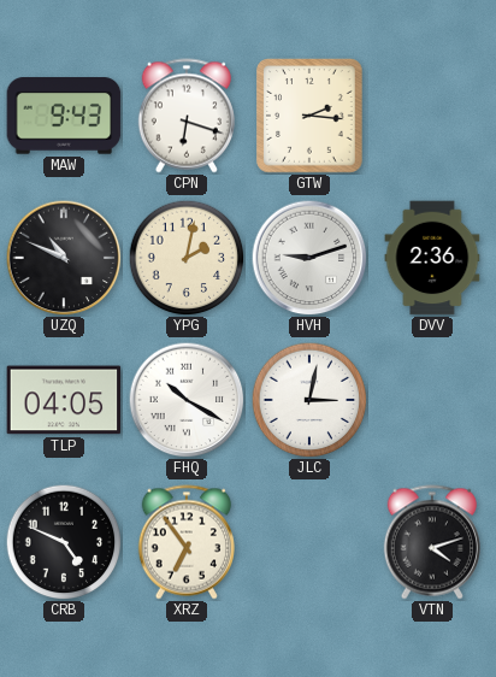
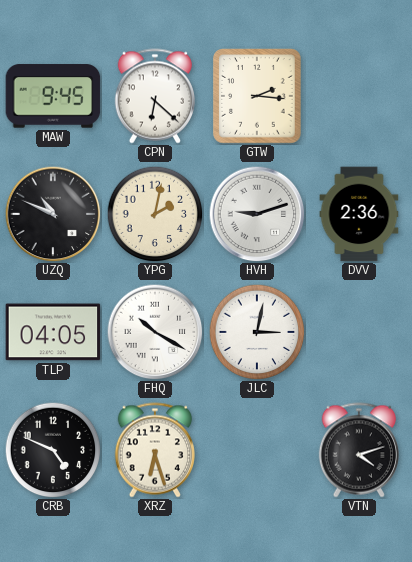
MAW: 9:43 -> 9:45
CPN: 6:18 -> 6:22
XRZ: 6:54 -> 6:27
